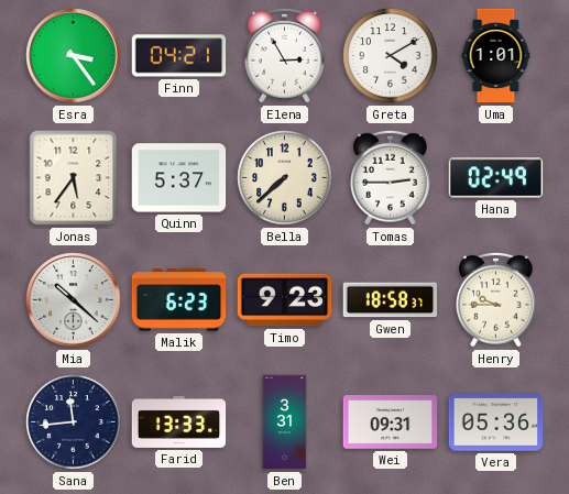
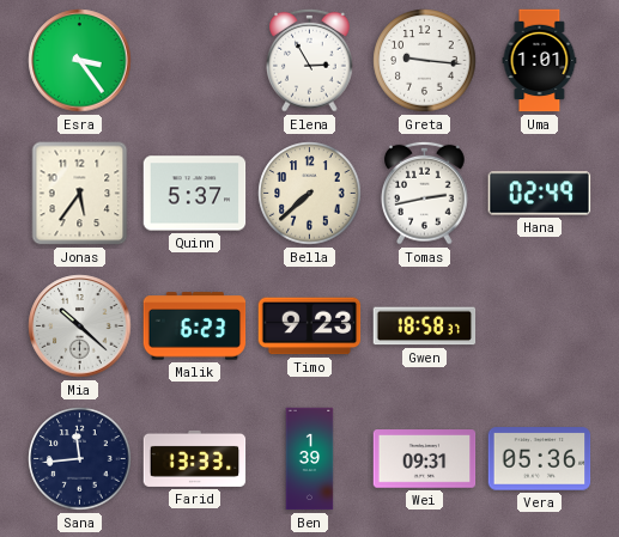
Finn: 04:21 -> none
Greta: 4:10 -> 9:16
Tomas: 2:45 -> 2:43
Henry: 9:45 -> none
Ben: 3:31 -> 1:39
